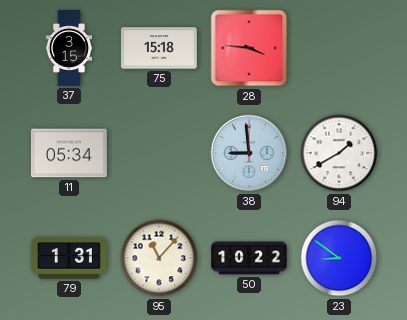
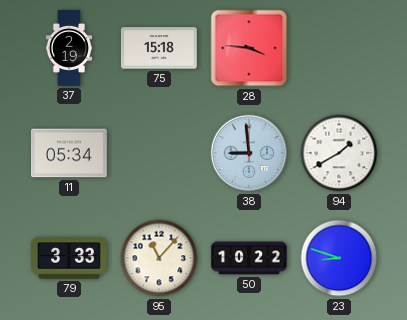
37: 3:15 -> 2:19
79: 1:31 -> 3:33
23: 8:51 -> 8:48
